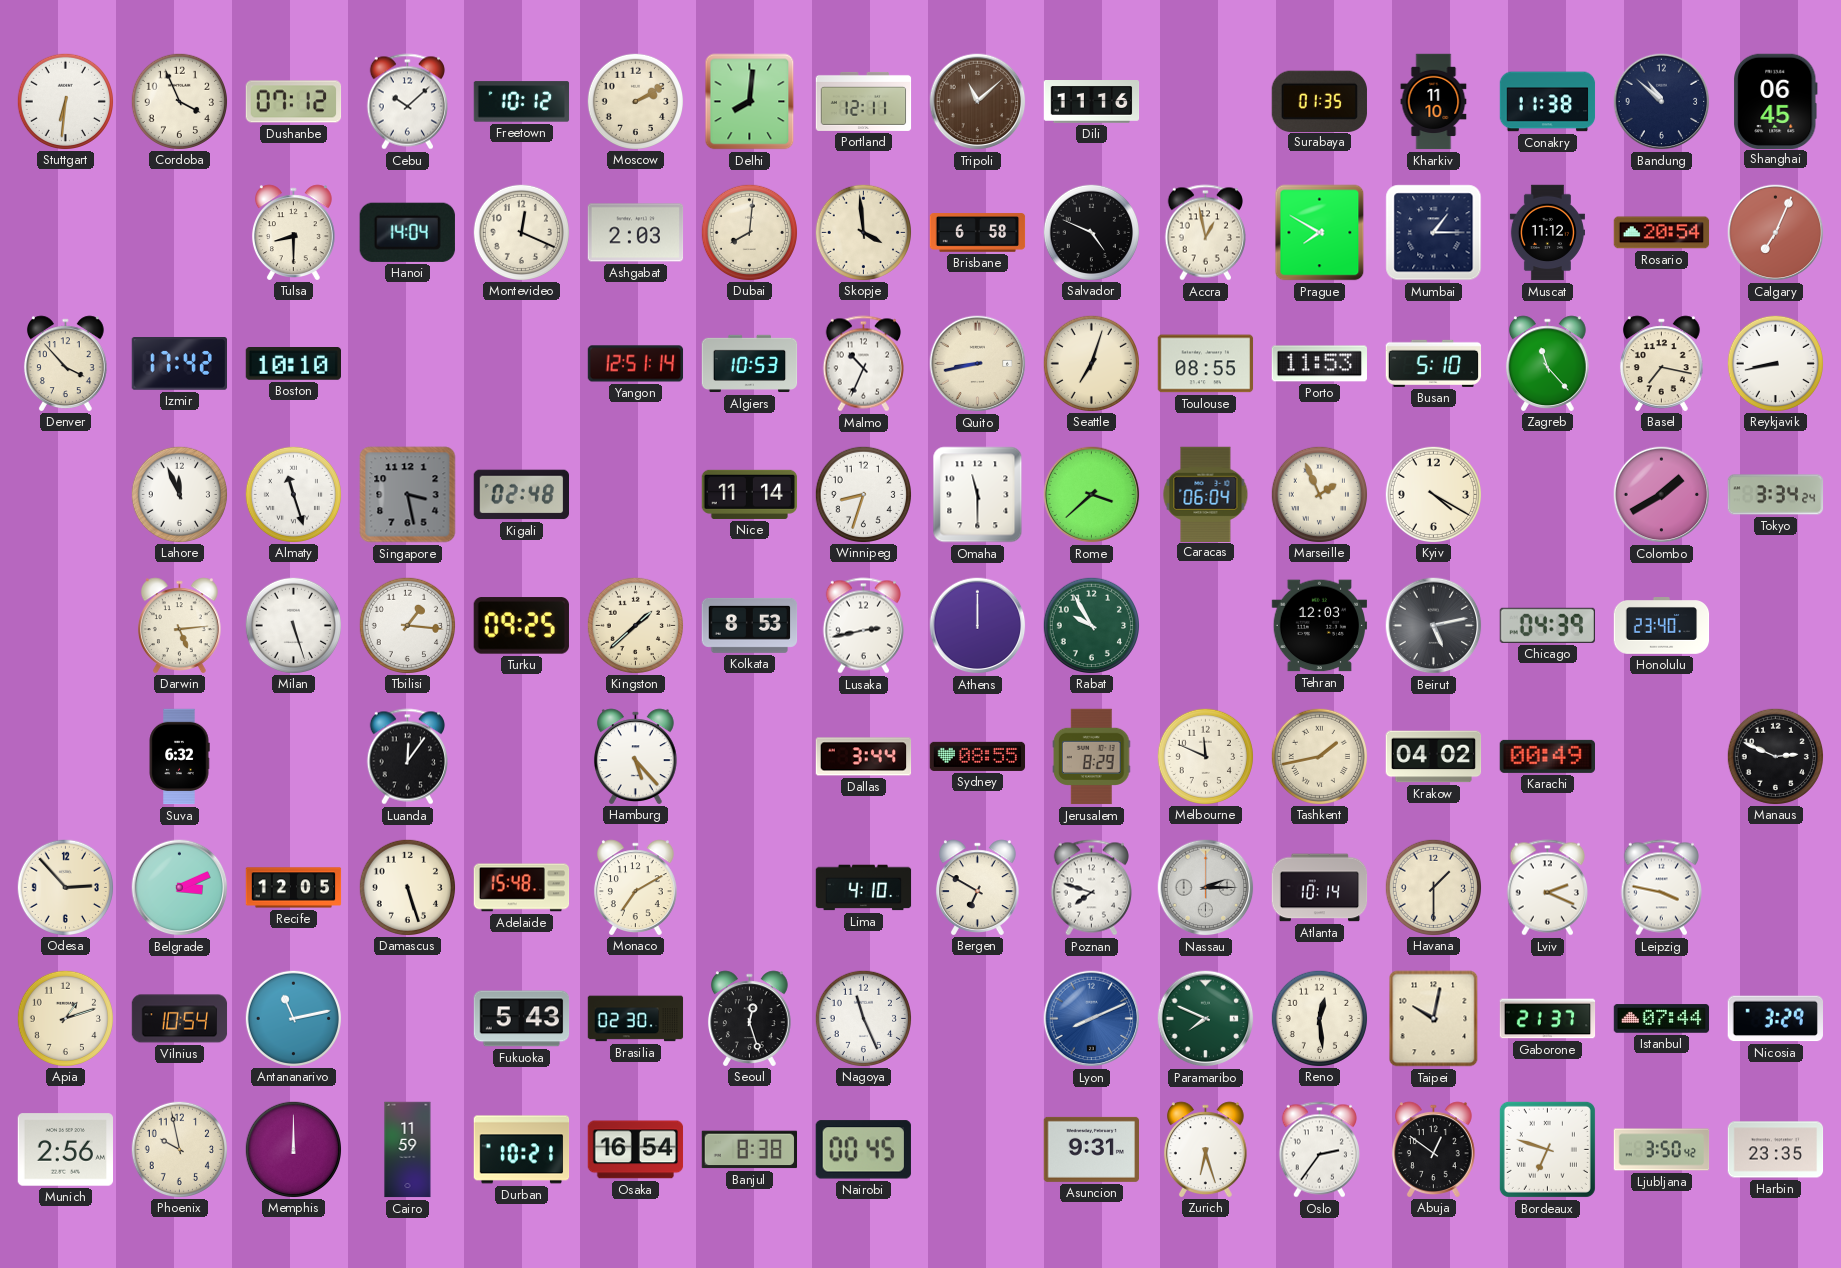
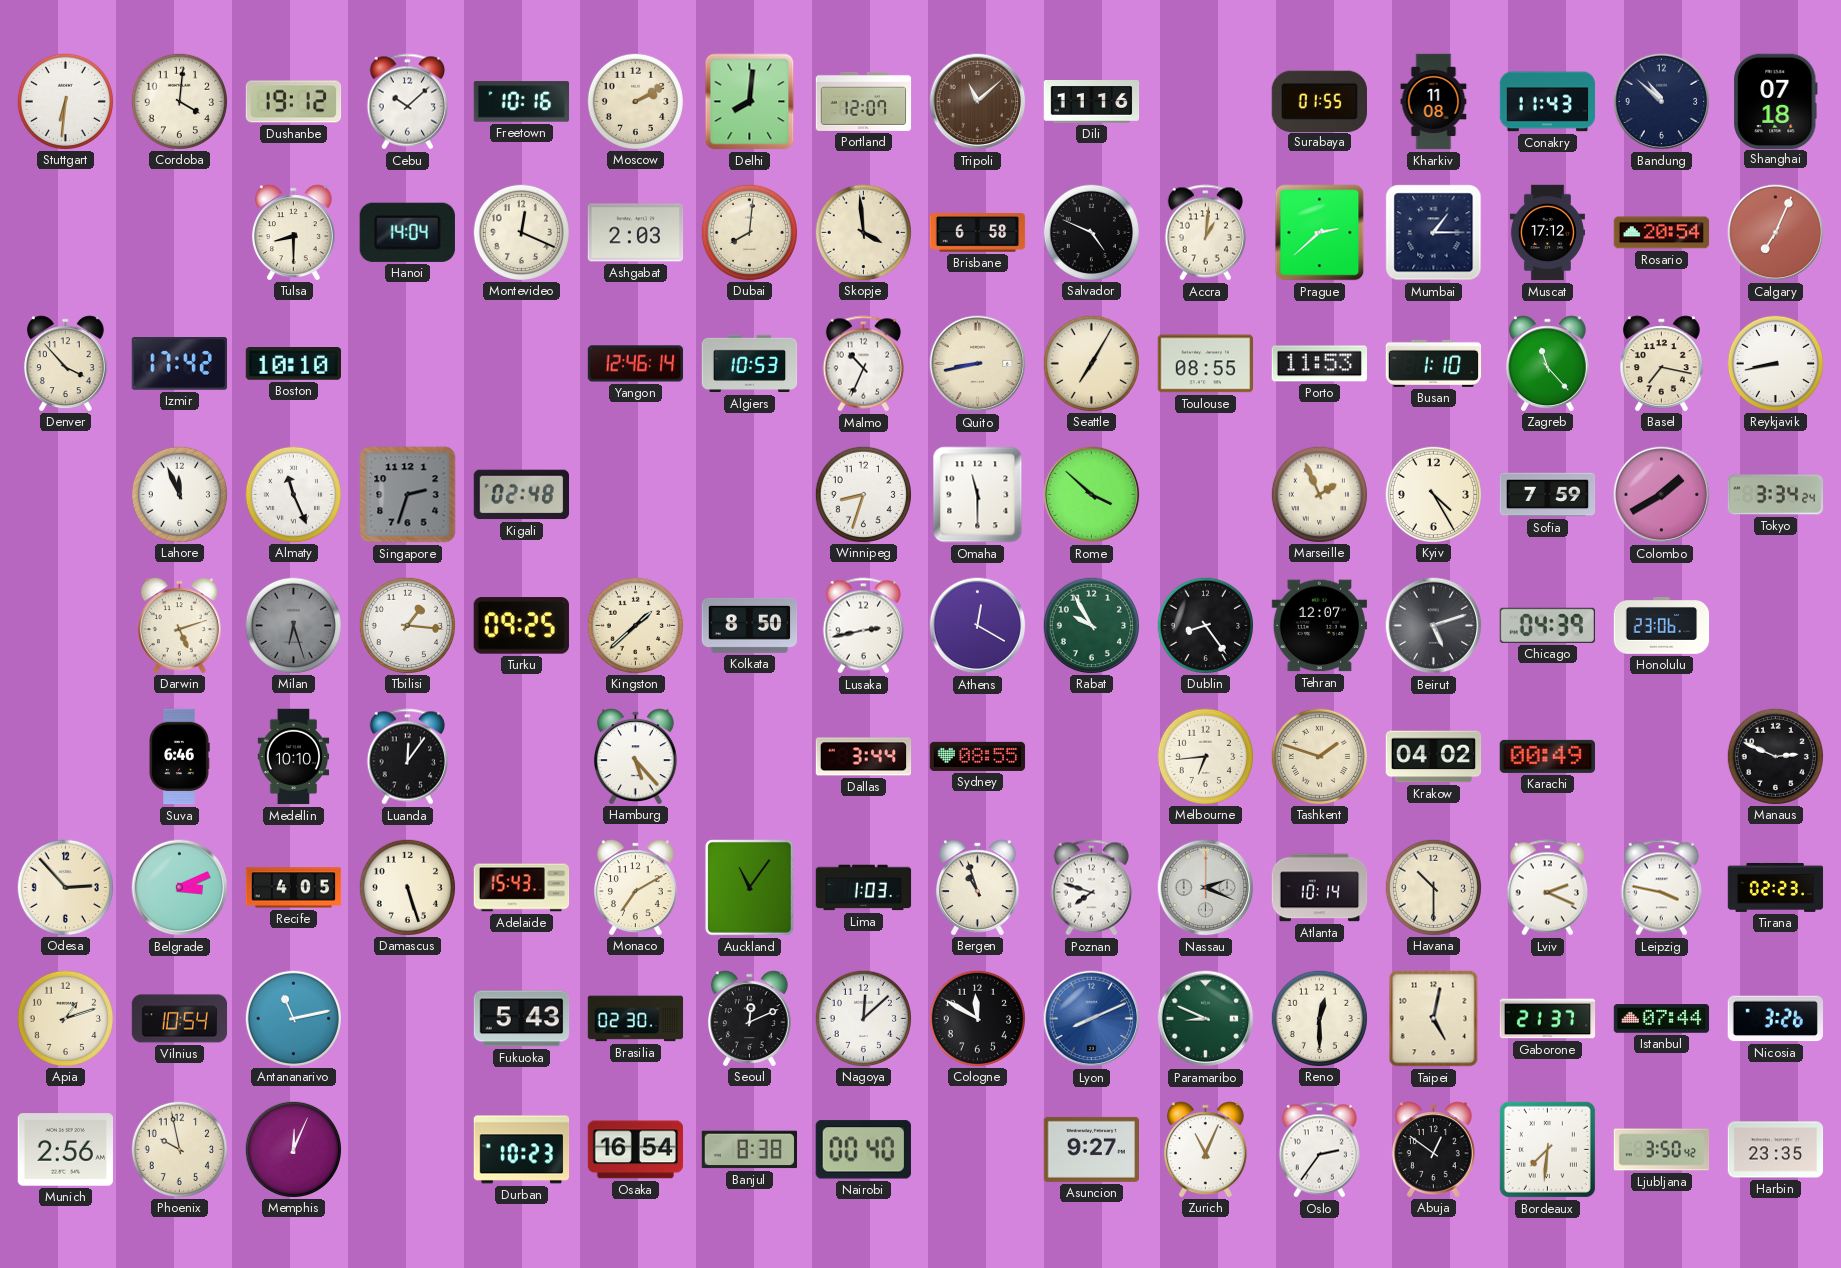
Cordoba: 3:56 -> 4:01
Dushanbe: 07:12 -> 19:12
Freetown: 10:12 -> 10:16
Portland: 12:11 -> 12:07
Surabaya: 01:35 -> 01:55
Kharkiv: 11:10 -> 11:08
Conakry: 11:38 -> 11:43
Shanghai: 06:45 -> 07:18
Accra: 12:58 -> 1:01
Prague: 7:50 -> 2:38
Muscat: 11:12 -> 17:12
Yangon: 12:51 -> 12:46
Seattle: 7:03 -> 7:05
Busan: 5:10 -> 1:10
Almaty: 11:27 -> 11:26
Singapore: 3:28 -> 2:33
Nice: 11:14 -> none
Rome: 3:38 -> 3:52
Caracas: 06:04 -> none
Kyiv: 4:20 -> 4:25
Sofia: none -> 7:59
Darwin: 5:14 -> 5:12
Milan: 5:27 -> 6:27
Milan dial: white -> grey
Kolkata: 8:53 -> 8:50
Athens: 12:00 -> 12:20
Dublin: none -> 8:24
Tehran: 12:03 -> 12:07
Beirut: 5:13 -> 5:12
Honolulu: 23:40 -> 23:06
Suva: 6:32 -> 6:46
Medellin: none -> 10:10
Jerusalem: 8:29 -> none
Melbourne: 11:49 -> 6:44
Tashkent: 1:43 -> 1:48
Recife: 12:05 -> 4:05
Adelaide: 15:48 -> 15:43
Auckland: none -> 11:06
Lima: 4:10 -> 1:03
Bergen: 6:50 -> 10:57
Nassau: 2:15 -> 2:19
Havana: 1:30 -> 10:30
Tirana: none -> 02:23
Seoul: 12:27 -> 12:11
Nagoya: 11:26 -> 12:08
Cologne: none -> 11:50
Paramaribo: 7:49 -> 8:49
Reno: 12:29 -> 12:30
Taipei: 10:02 -> 5:02
Nicosia: 3:29 -> 3:26
Memphis: 12:00 -> 12:04
Cairo: 11:59 -> none
Durban: 10:21 -> 10:23
Nairobi: 00:45 -> 00:40
Asuncion: 9:31 -> 9:27
Zurich: 6:27 -> 11:04
Bordeaux: 6:48 -> 7:31
